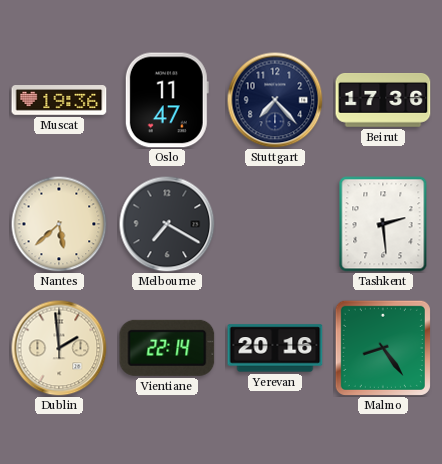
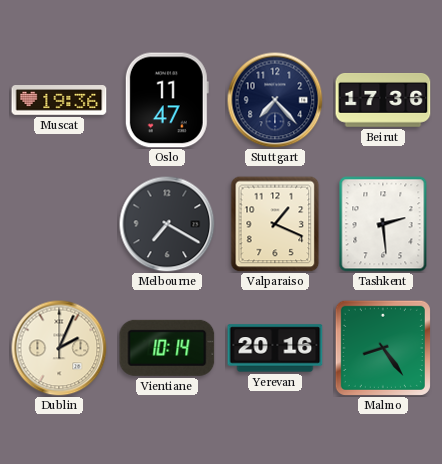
Nantes: 5:38 -> none
Valparaiso: none -> 1:19
Dublin: 1:59 -> 2:04
Vientiane: 22:14 -> 10:14
